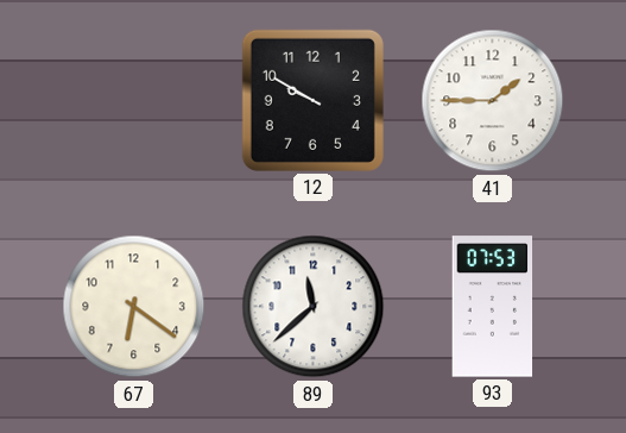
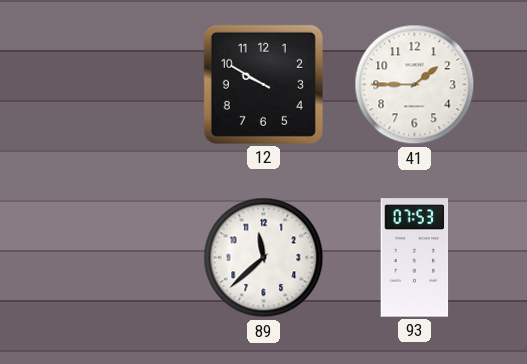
67: 6:21 -> none
